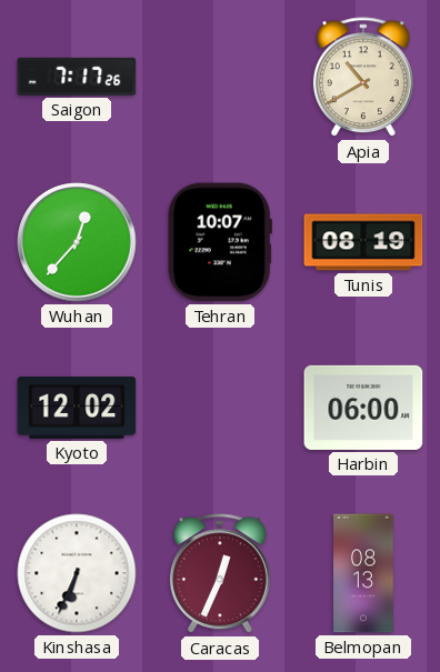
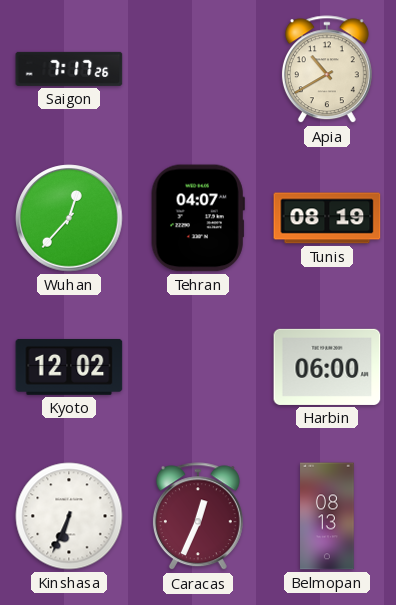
Tehran: 10:07 -> 04:07
